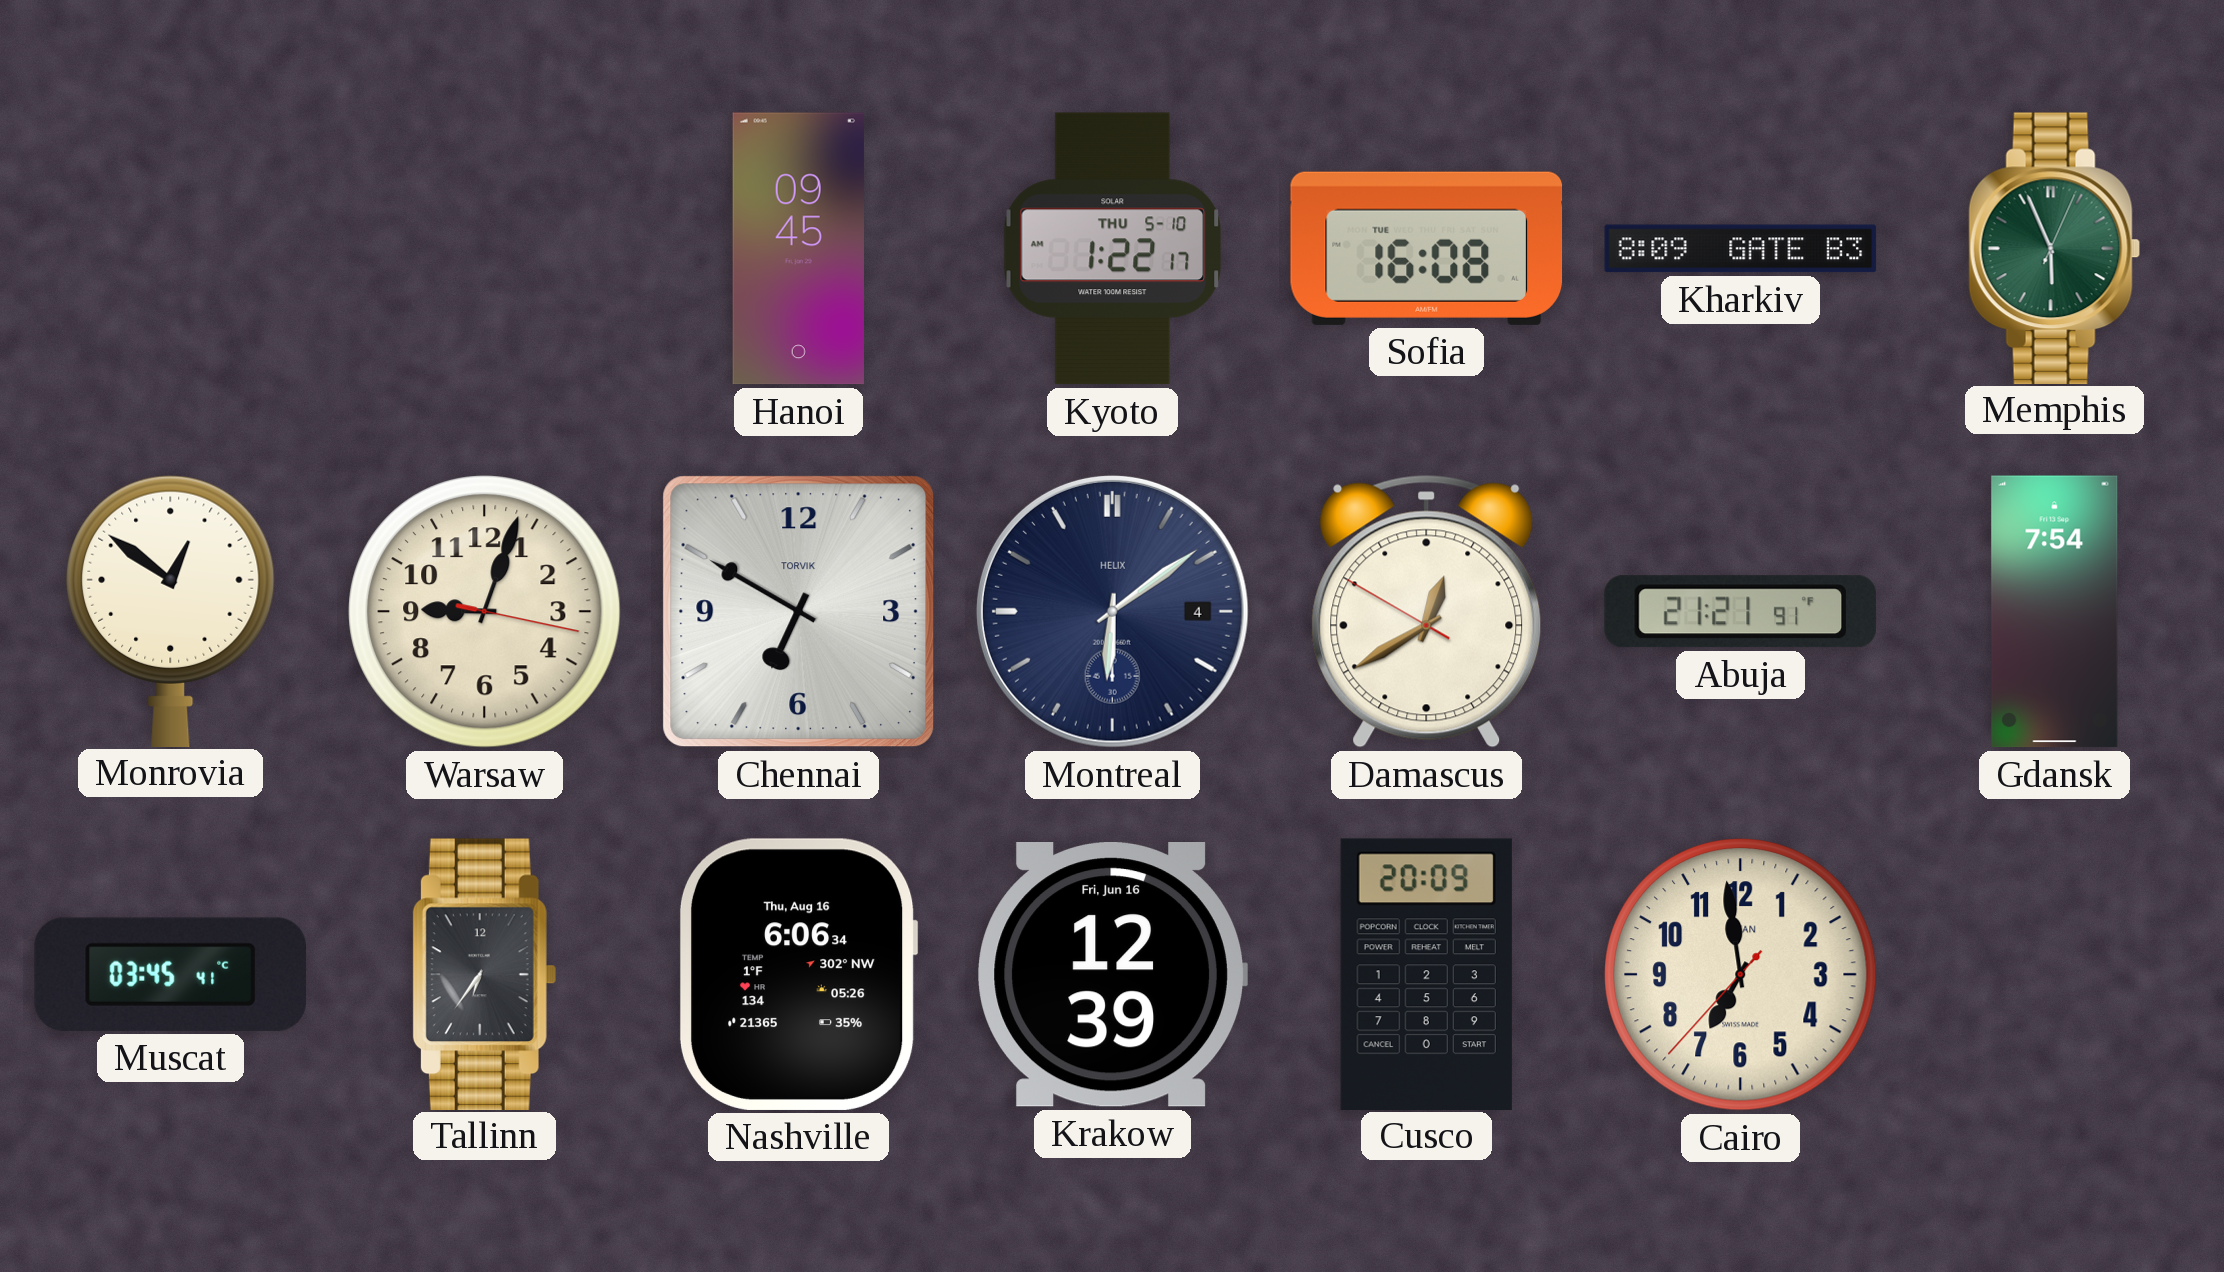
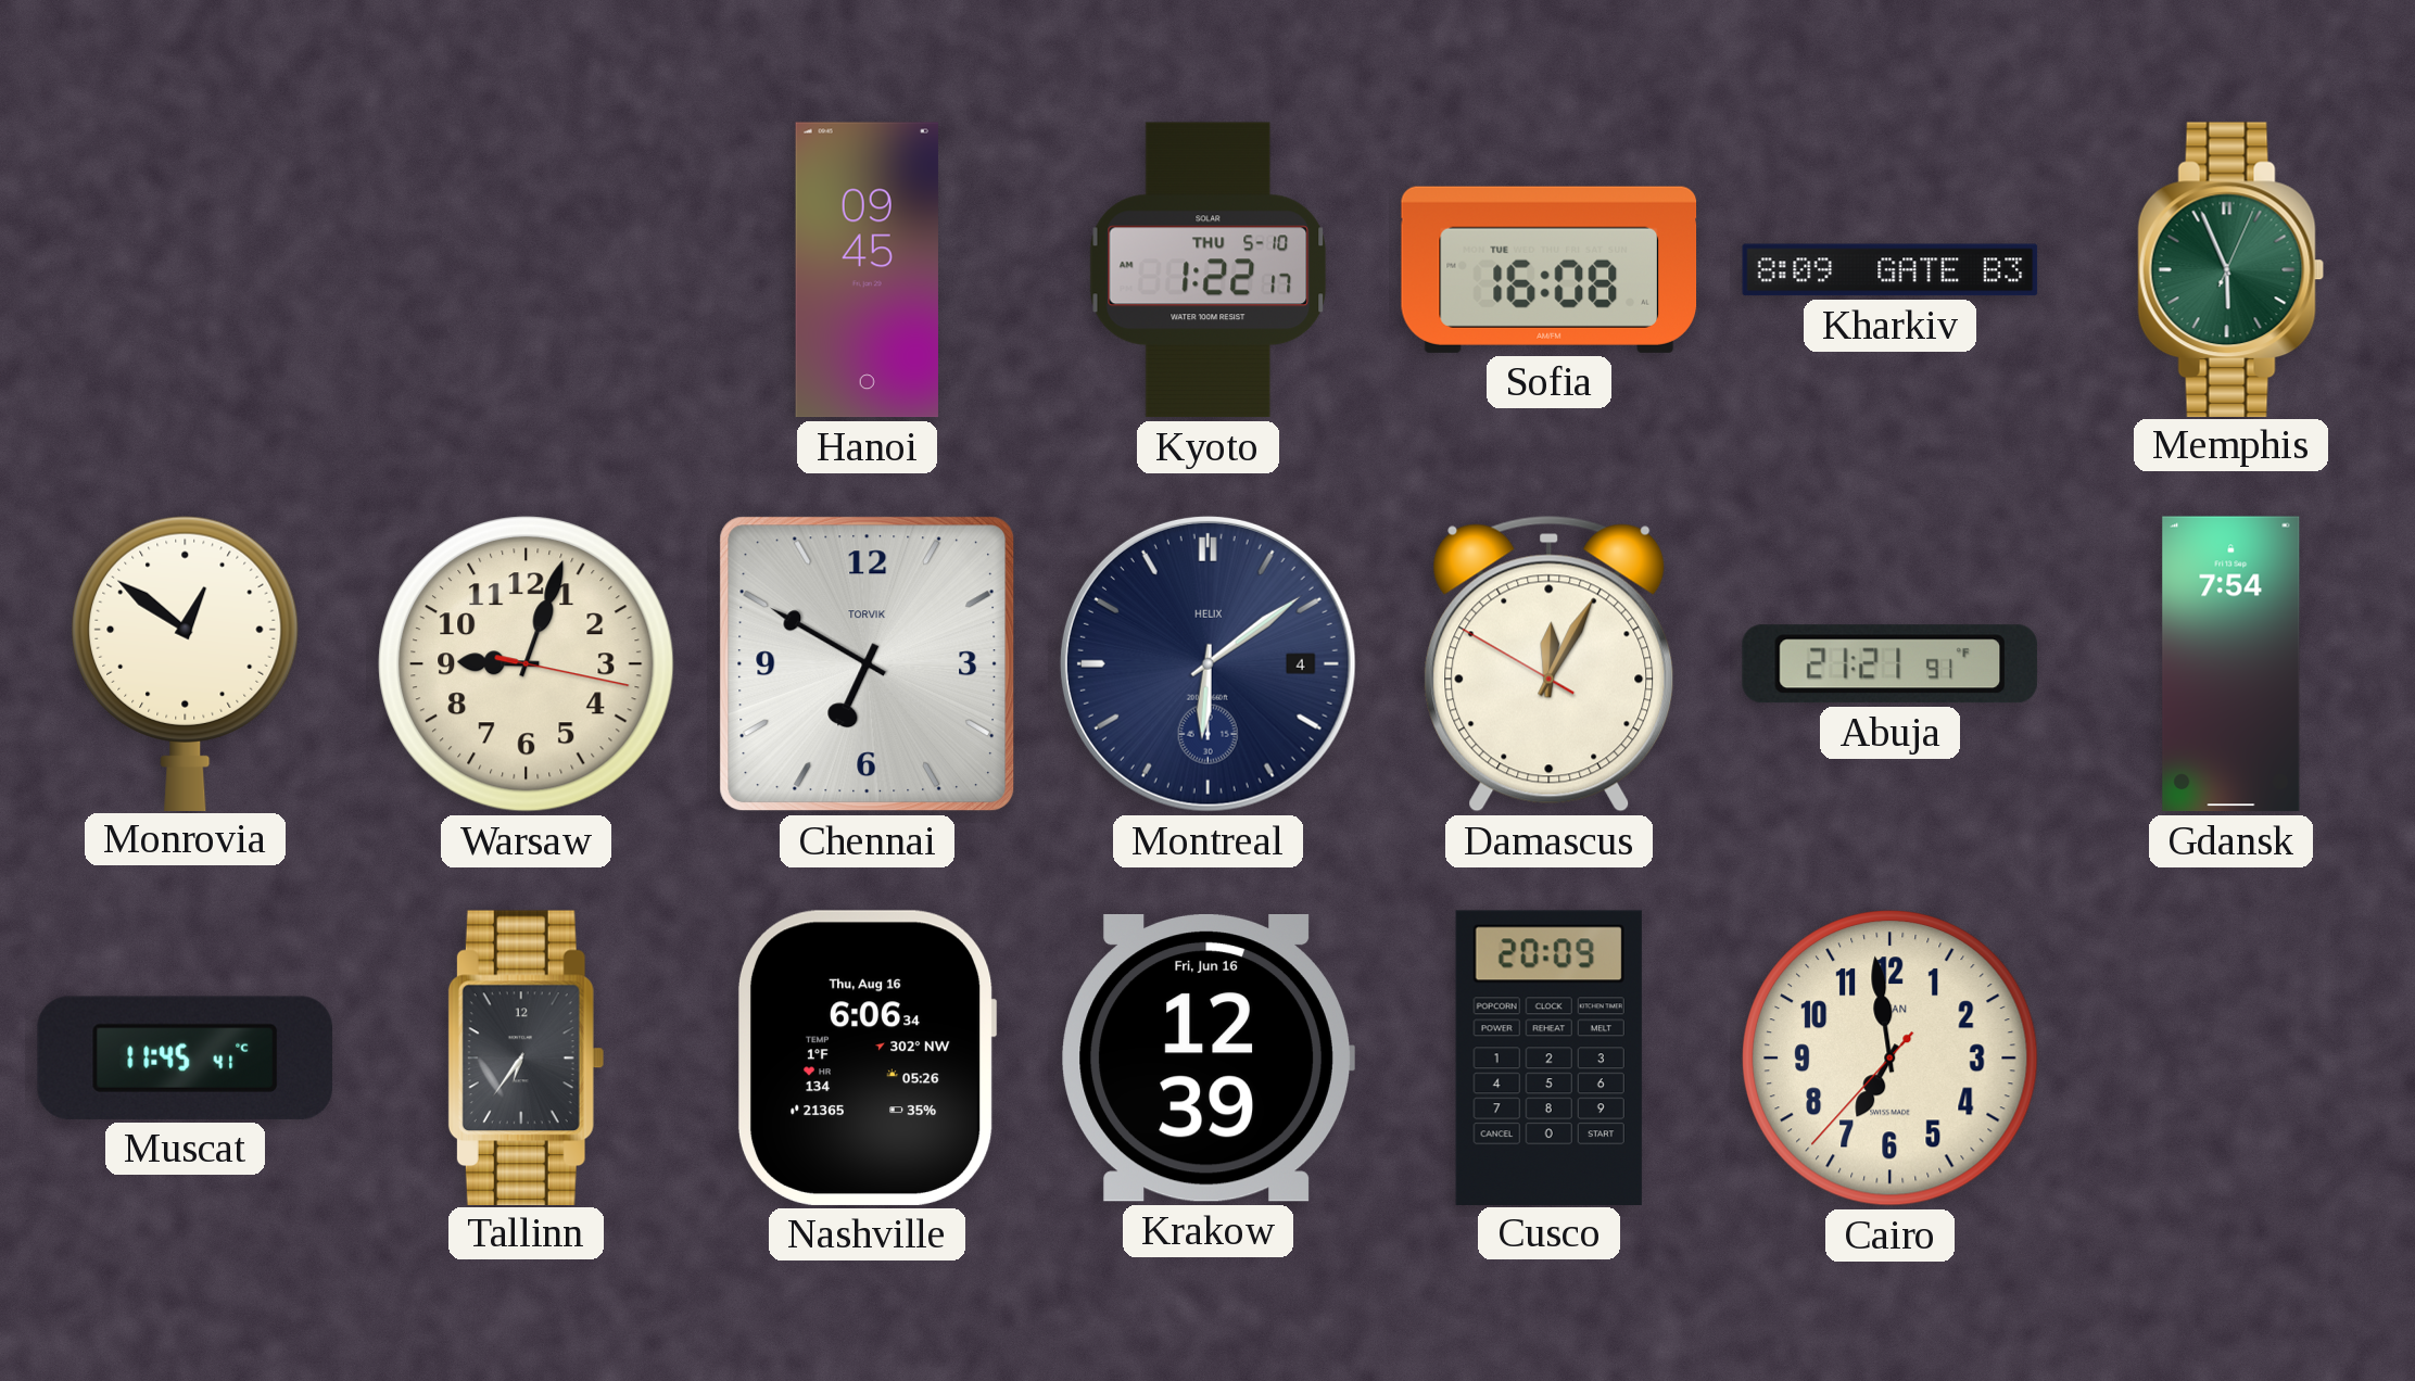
Damascus: 12:39 -> 12:04
Muscat: 03:45 -> 11:45
